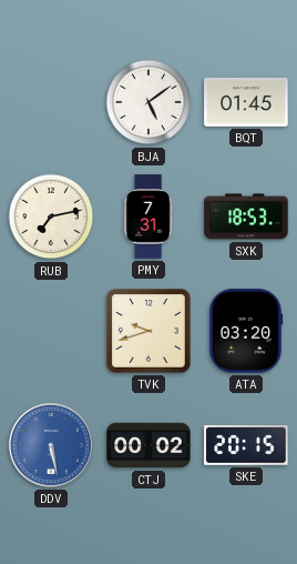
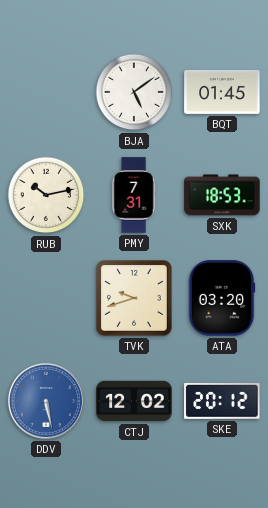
RUB: 7:13 -> 10:13
CTJ: 00:02 -> 12:02
SKE: 20:15 -> 20:12
